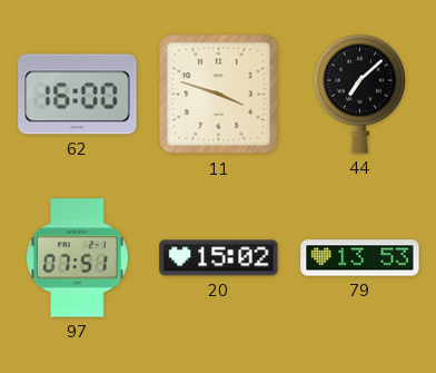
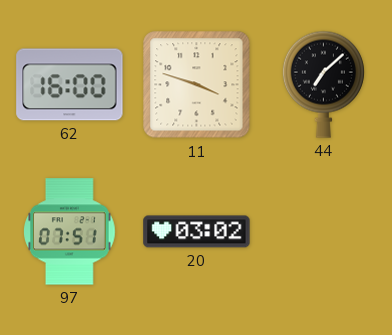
20: 15:02 -> 03:02
79: 13:53 -> none
